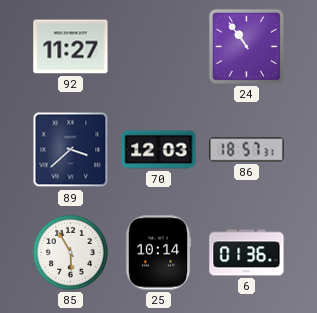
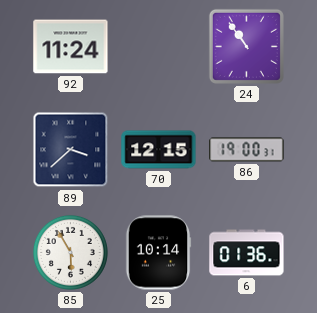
92: 11:27 -> 11:24
70: 12:03 -> 12:15
86: 18:57 -> 19:00
